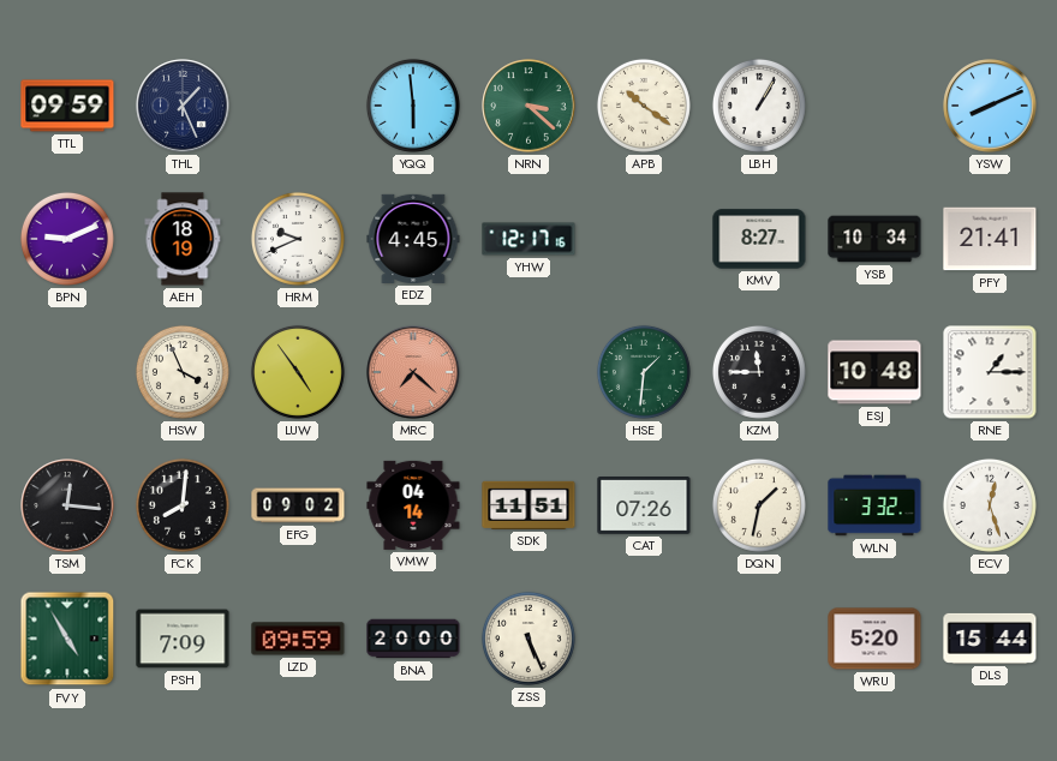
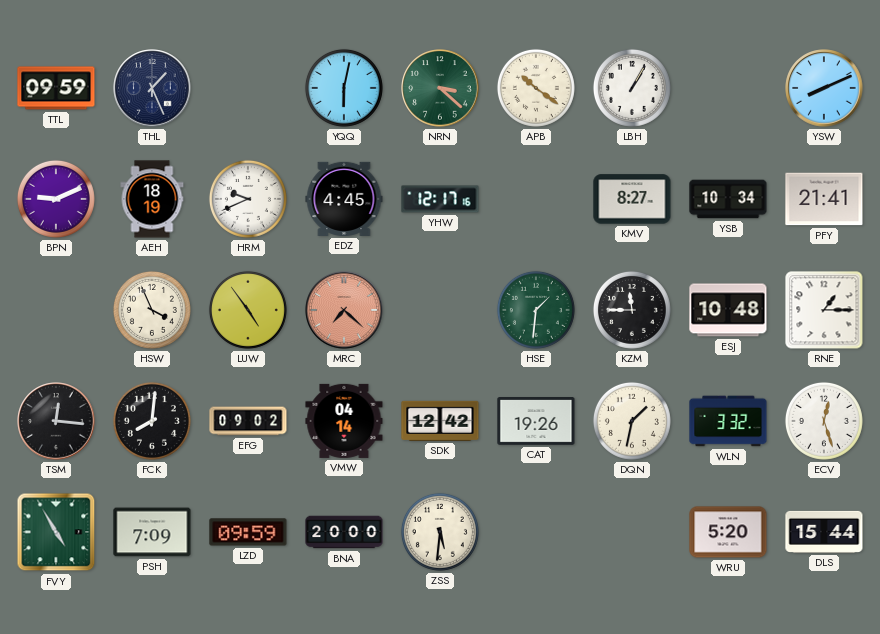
YQQ: 5:59 -> 6:02
SDK: 11:51 -> 12:42
CAT: 07:26 -> 19:26
ZSS: 5:26 -> 5:31
